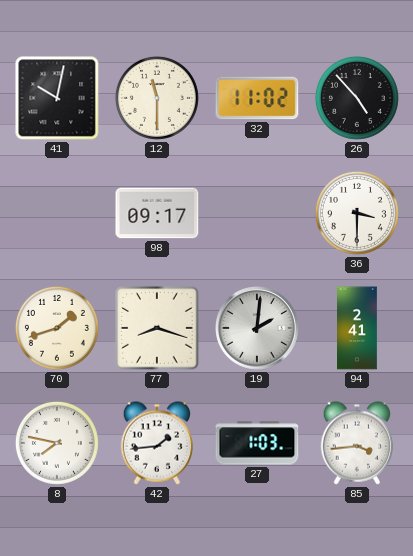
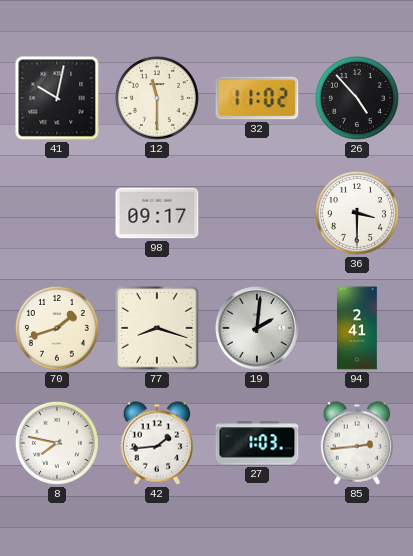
85: 3:44 -> 2:44
